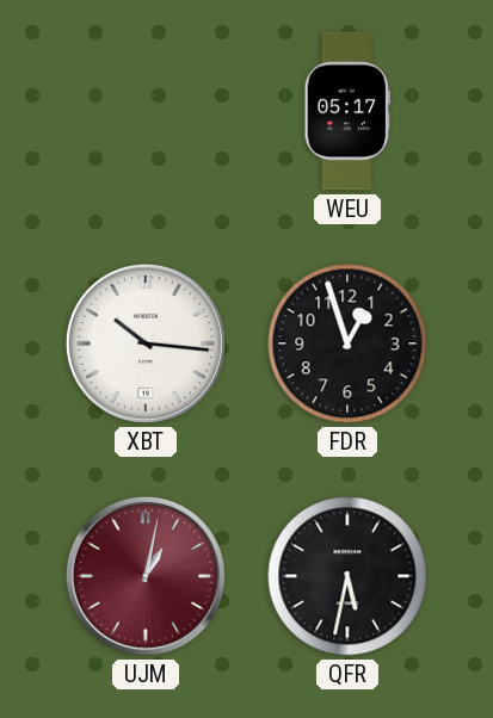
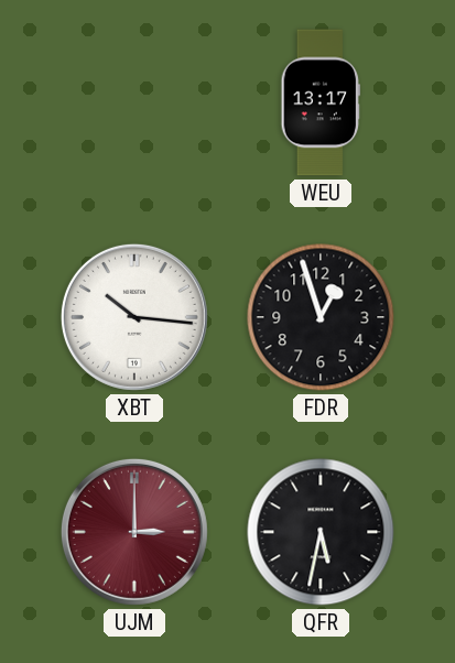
WEU: 05:17 -> 13:17
UJM: 1:02 -> 3:00
